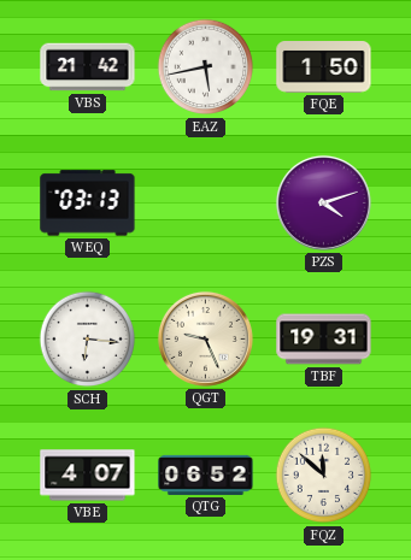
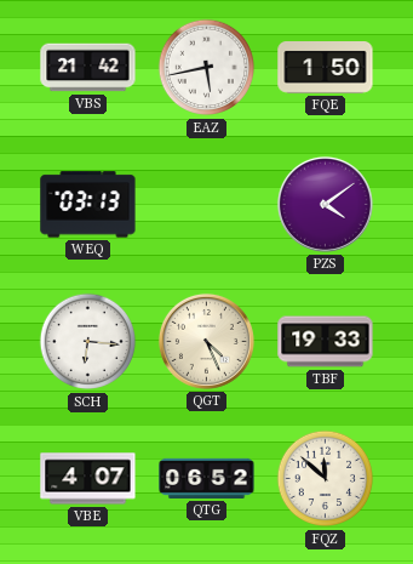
PZS: 4:12 -> 4:09
QGT: 9:26 -> 4:26
TBF: 19:31 -> 19:33
